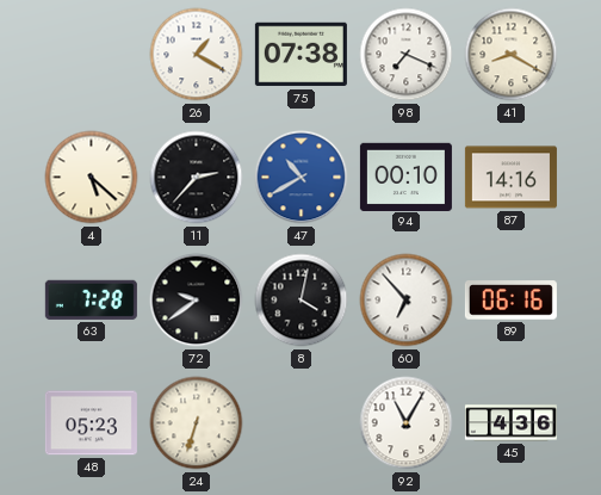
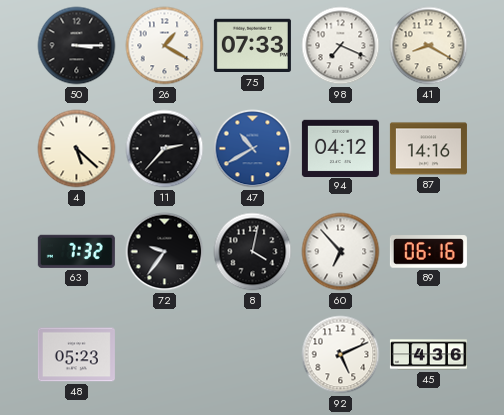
50: none -> 3:15
75: 07:38 -> 07:33
94: 00:10 -> 04:12
63: 7:28 -> 7:32
72: 9:39 -> 9:36
24: 6:33 -> none
92: 11:05 -> 5:11
